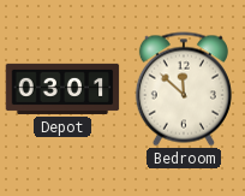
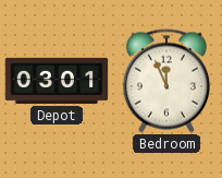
Bedroom: 11:52 -> 11:56
